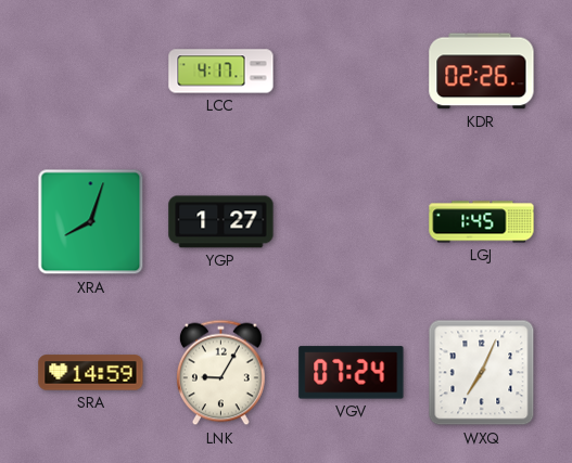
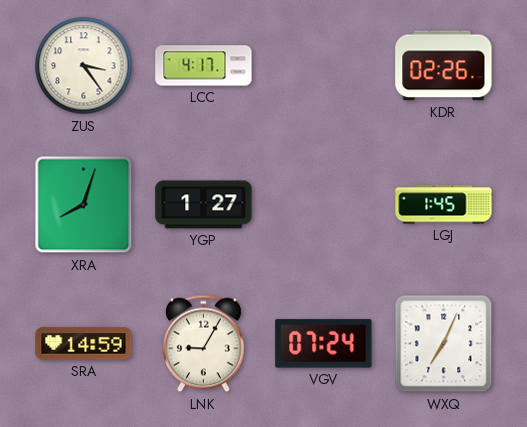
ZUS: none -> 3:24
